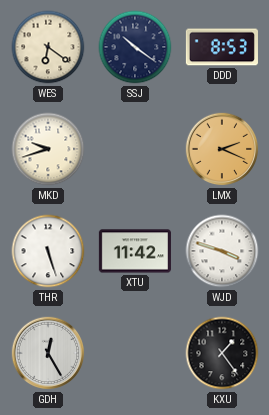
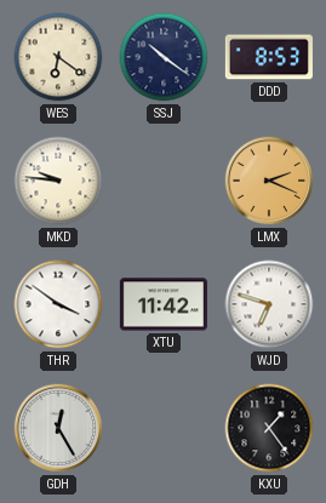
MKD: 9:42 -> 9:46
THR: 5:27 -> 3:51
WJD: 3:48 -> 6:48
